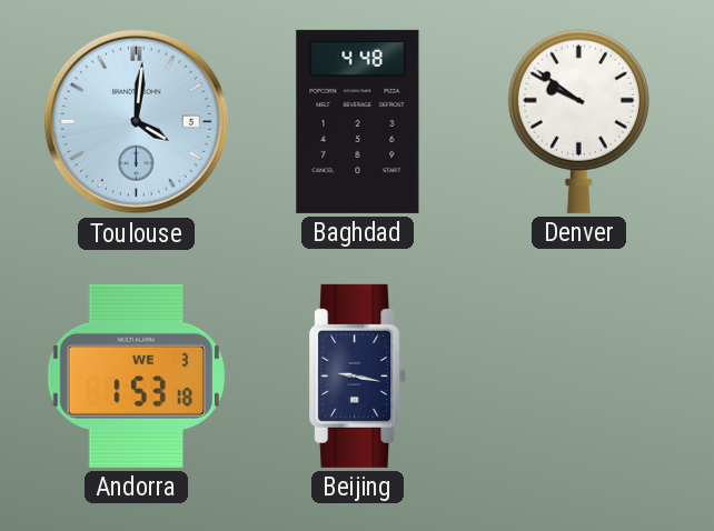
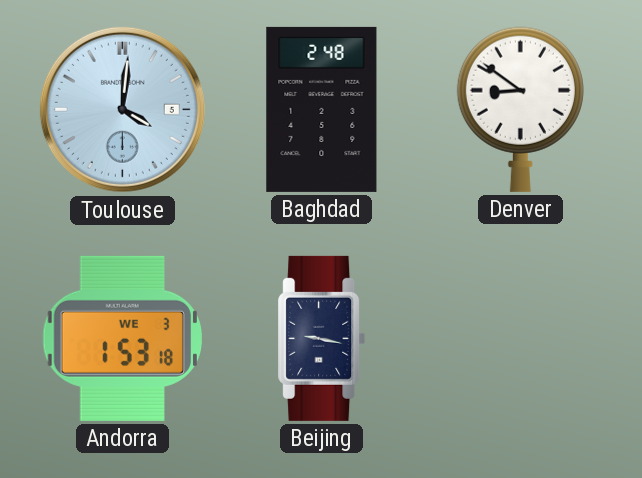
Baghdad: 4:48 -> 2:48
Denver: 9:51 -> 8:51
